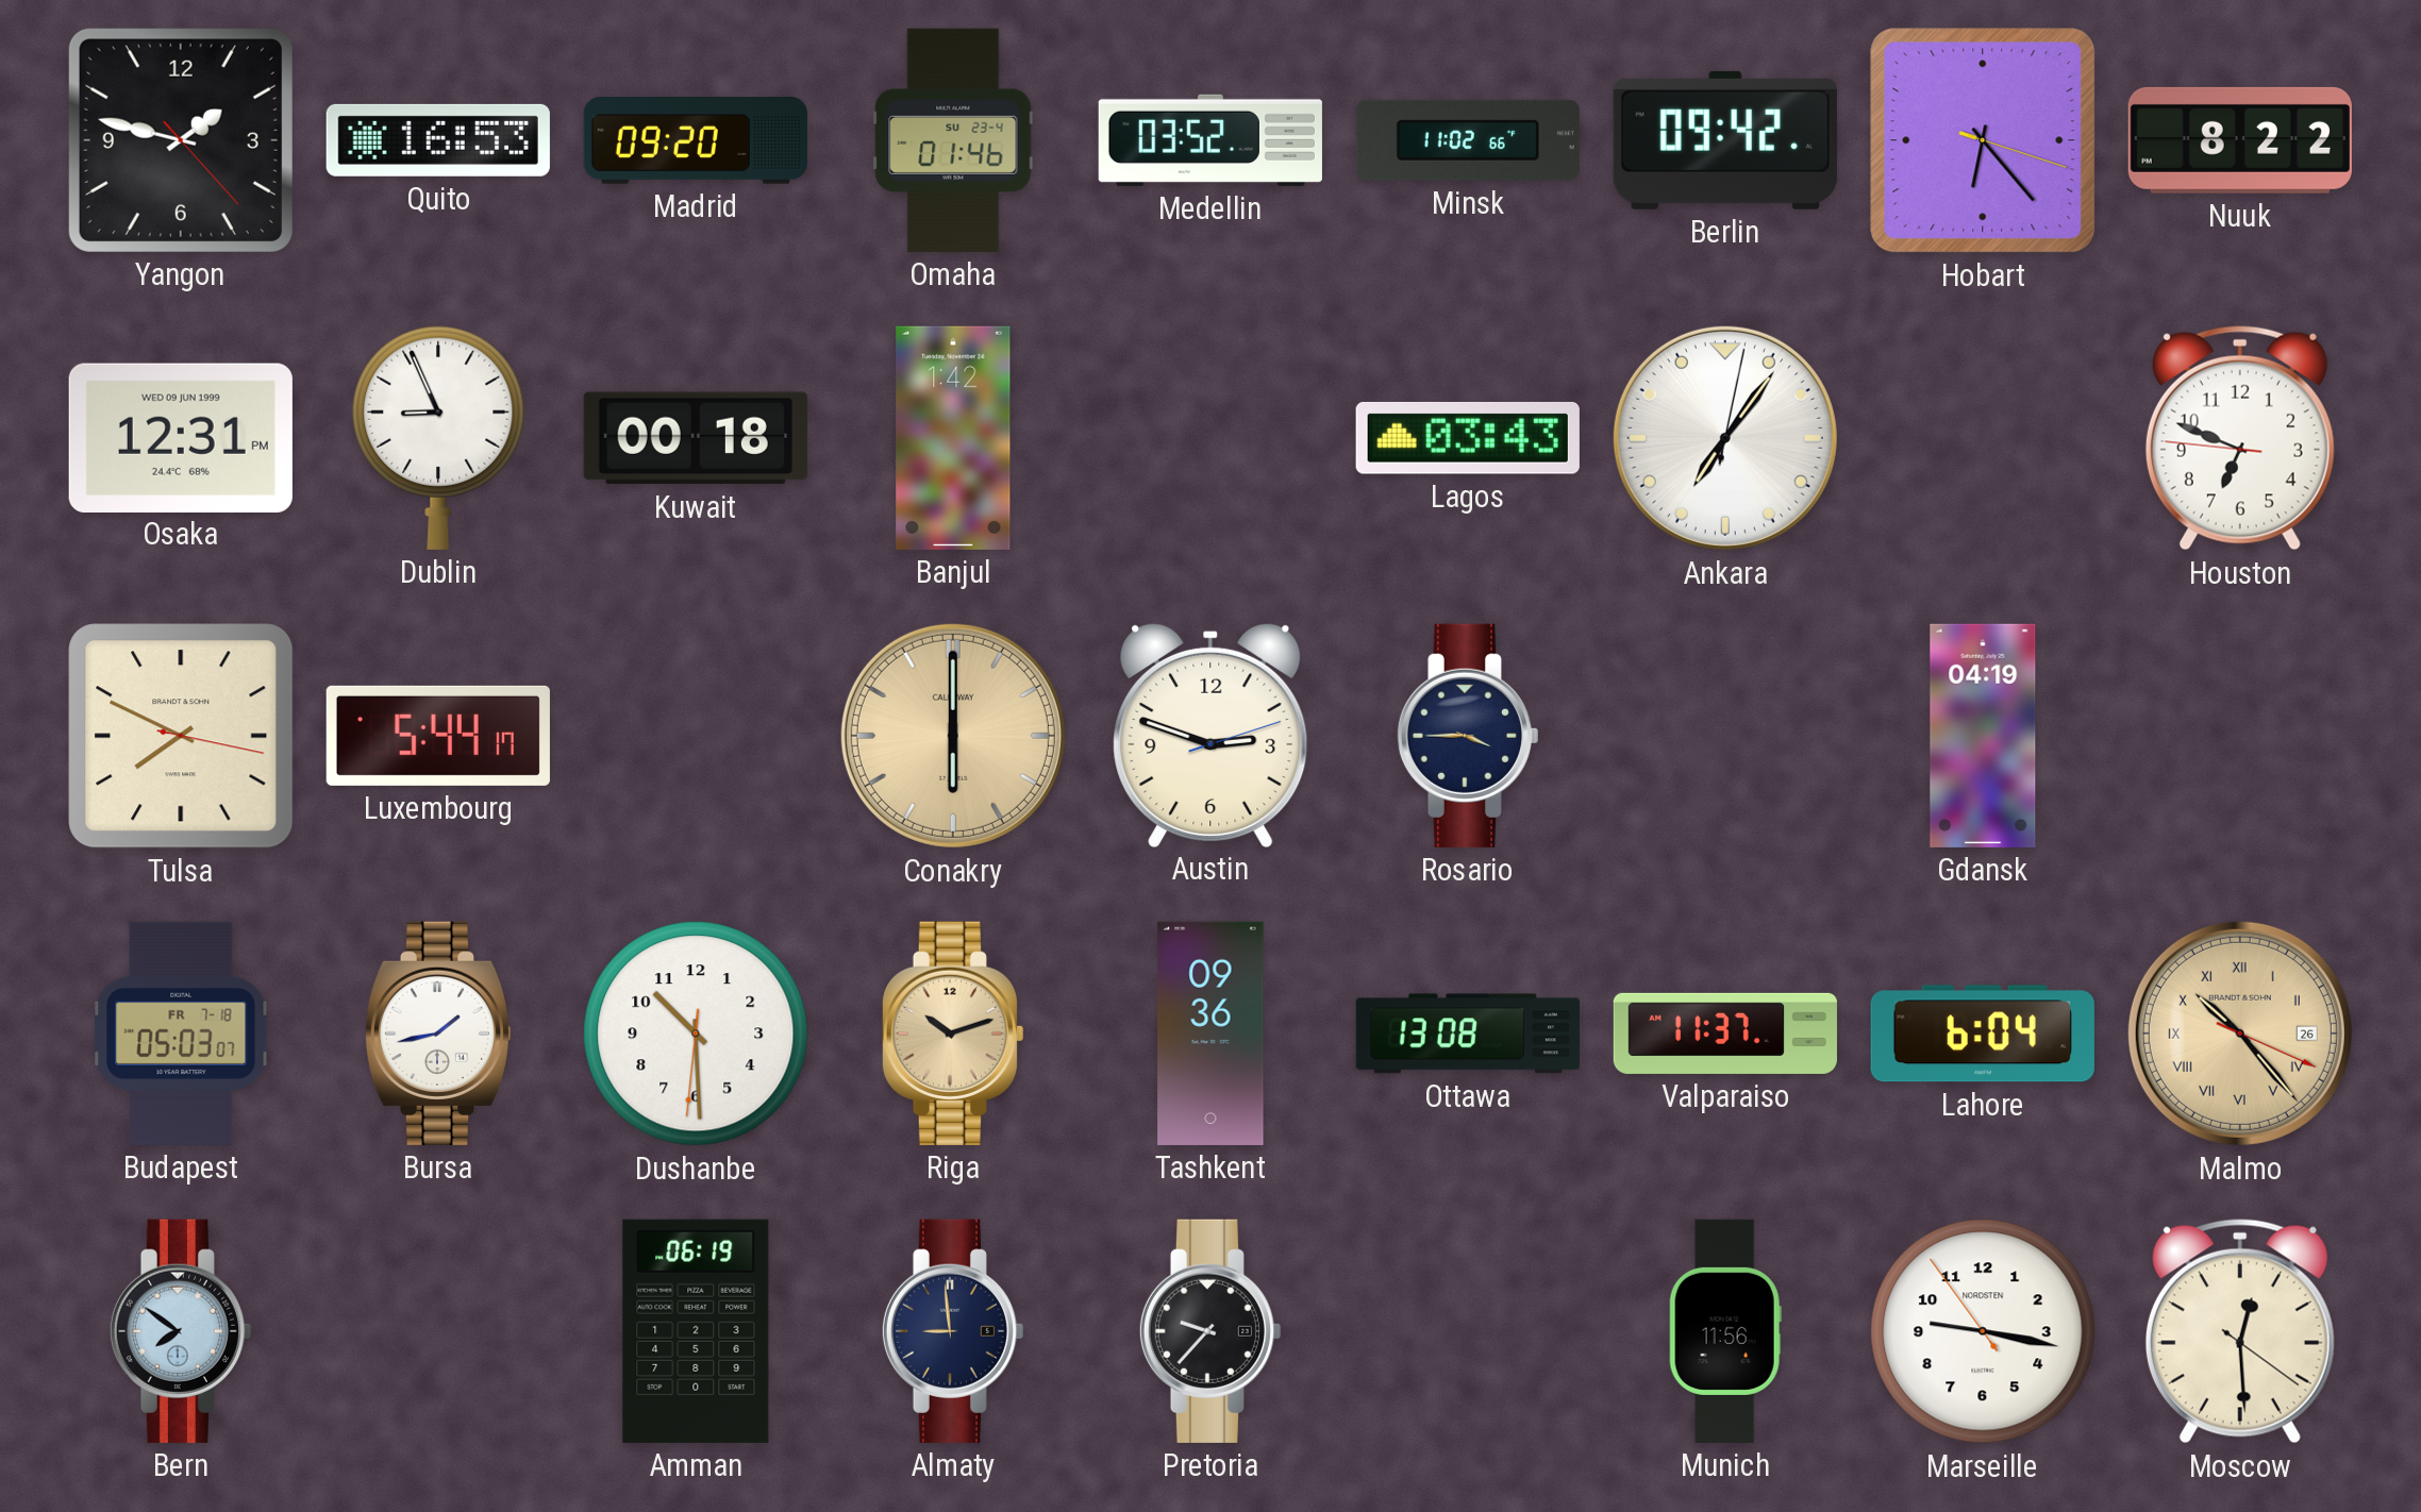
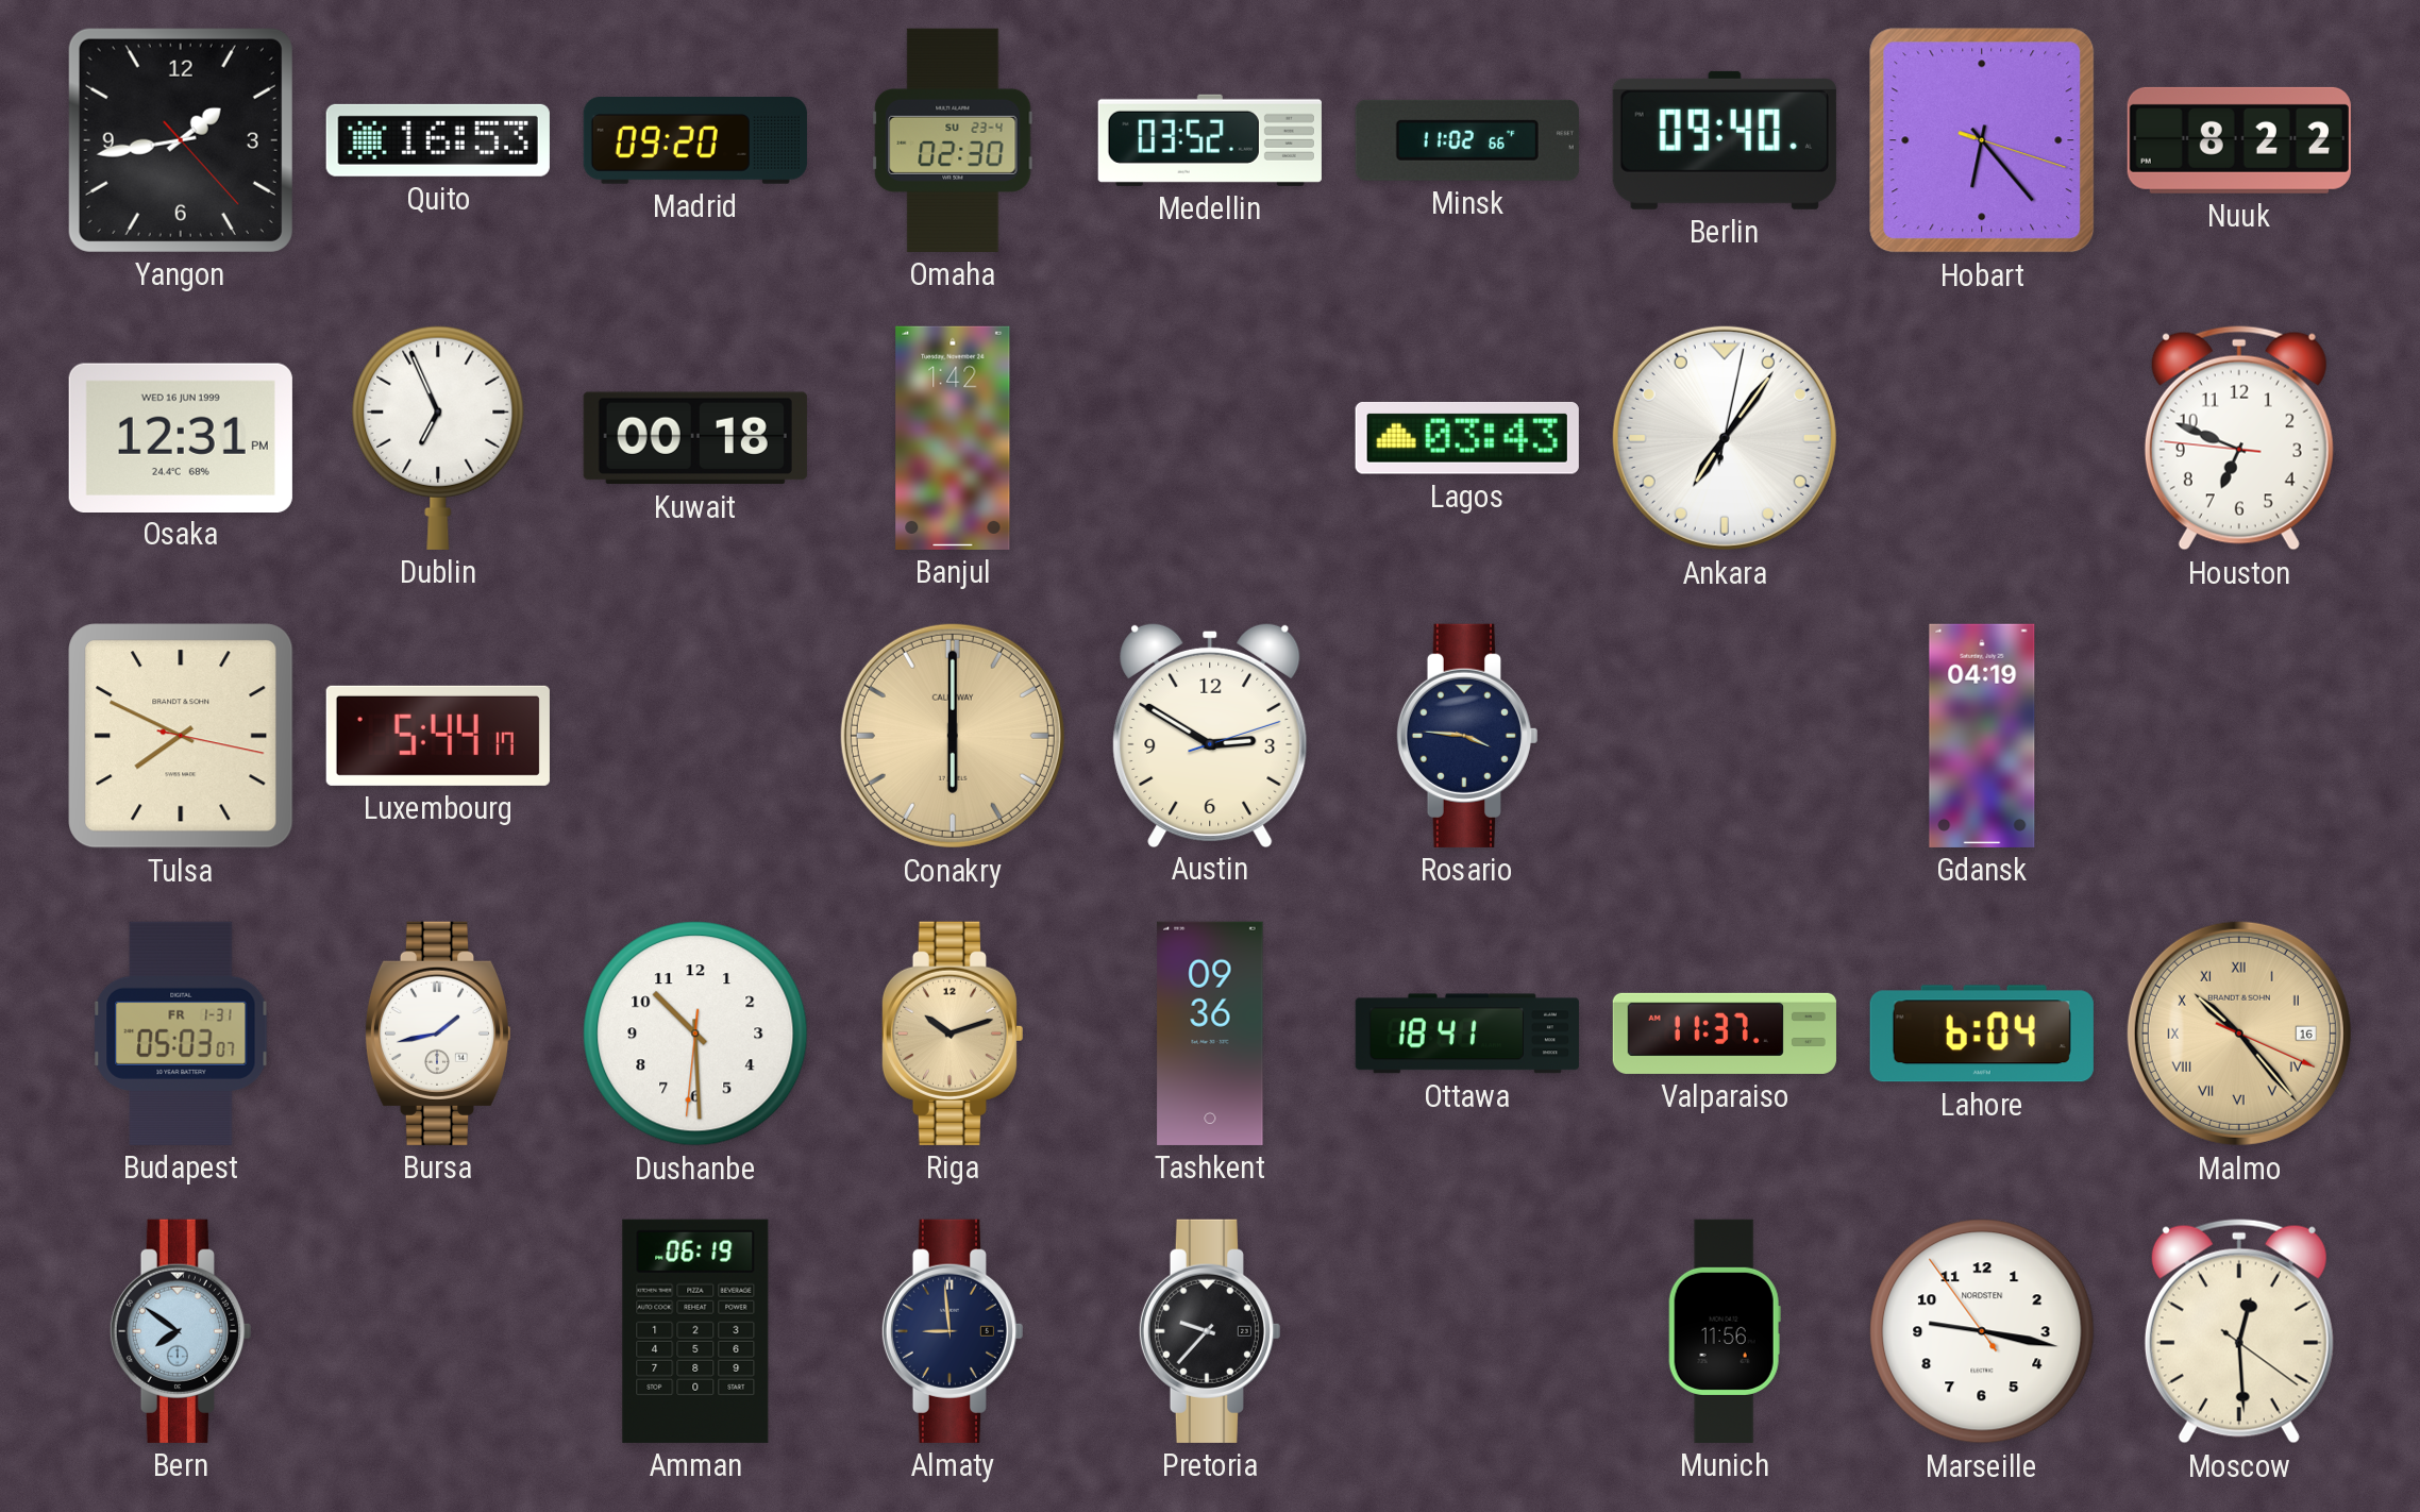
Yangon: 1:47 -> 1:43
Omaha: 01:46 -> 02:30
Berlin: 09:42 -> 09:40
Osaka date: WED 09 JUN 1999 -> WED 16 JUN 1999
Dublin: 8:56 -> 6:56
Austin: 2:48 -> 2:50
Rosario: 3:45 -> 3:46
Budapest date: FR 7-18 -> FR 1-31
Ottawa: 13:08 -> 18:41
Malmo date: 26 -> 16
